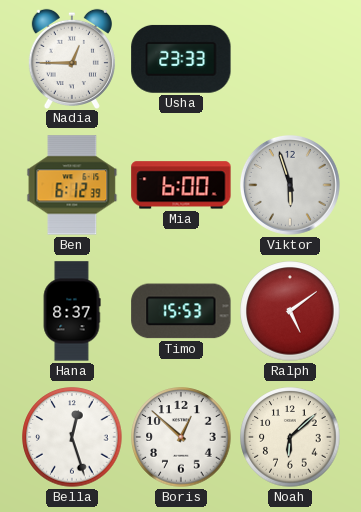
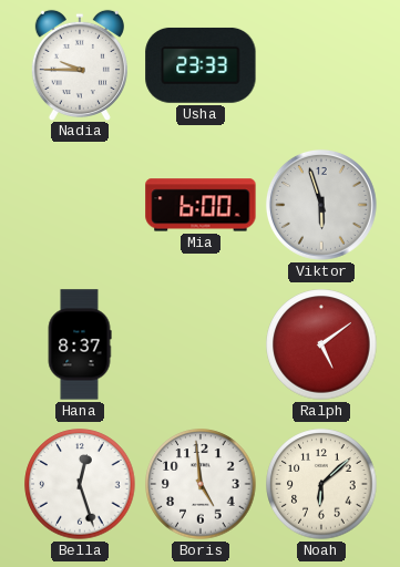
Nadia: 12:45 -> 9:45
Ben: 6:12 -> none
Timo: 15:53 -> none
Boris: 12:52 -> 4:59
